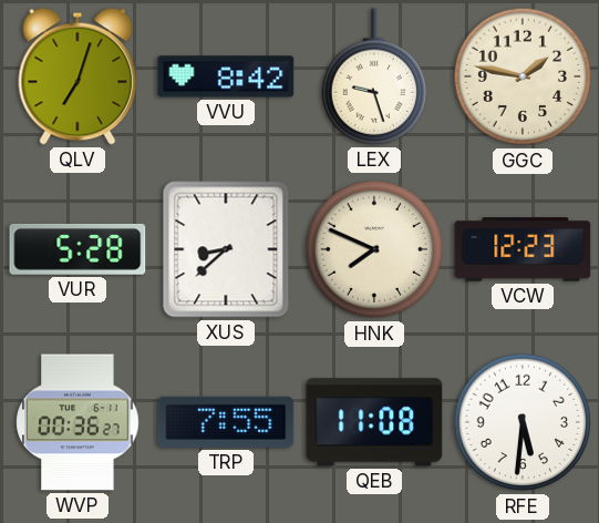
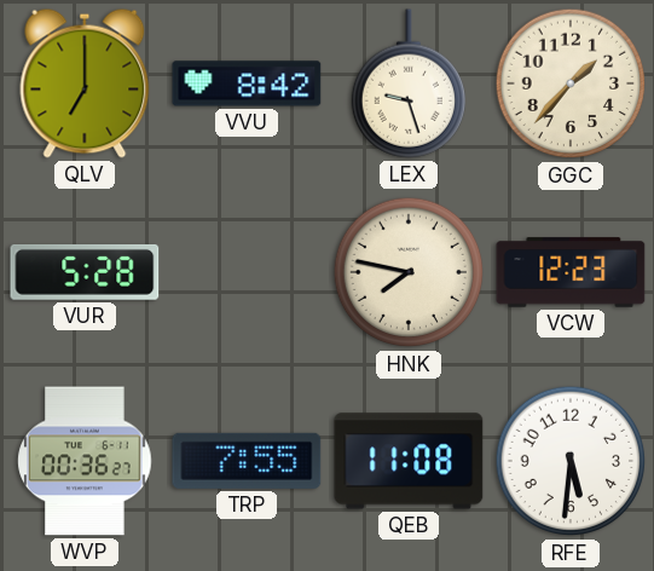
QLV: 7:03 -> 7:00
GGC: 1:47 -> 1:37
XUS: 8:38 -> none
HNK: 7:49 -> 7:47
